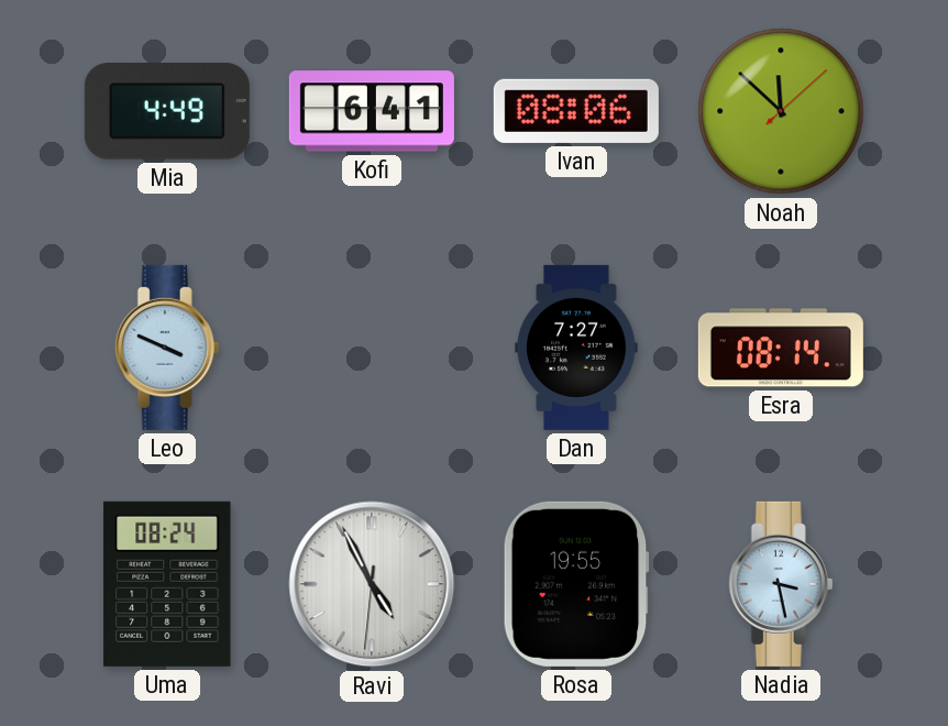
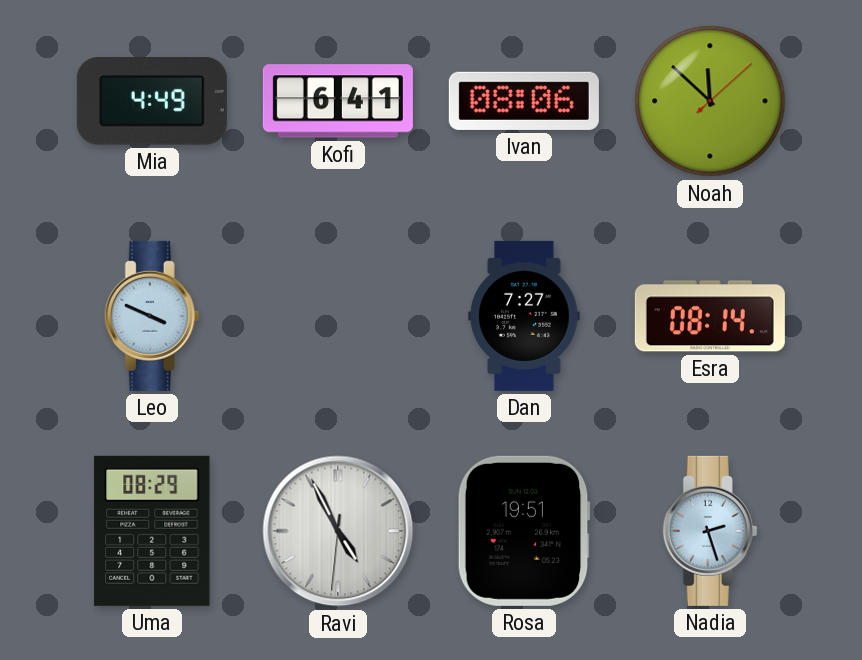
Uma: 08:24 -> 08:29
Rosa: 19:55 -> 19:51
Nadia: 3:28 -> 2:27
